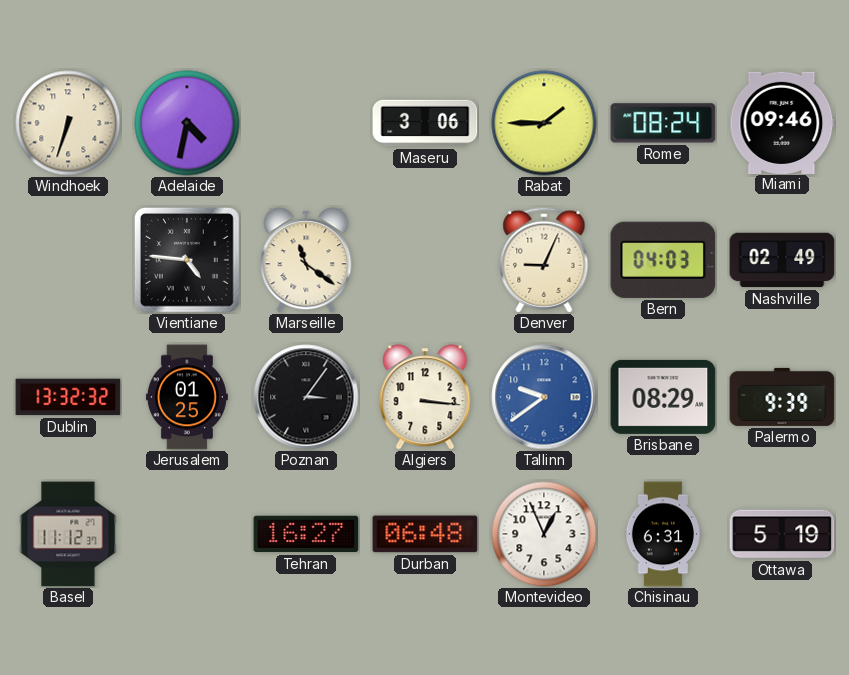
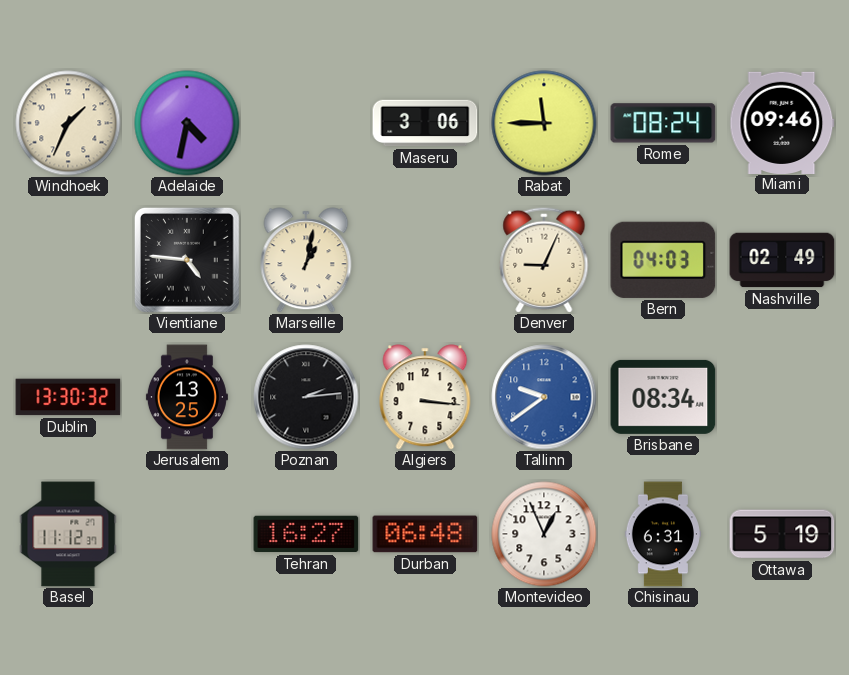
Windhoek: 6:33 -> 1:34
Rabat: 1:45 -> 11:45
Marseille: 11:21 -> 1:02
Dublin: 13:32 -> 13:30
Jerusalem: 01:25 -> 13:25
Poznan: 3:06 -> 2:14
Brisbane: 08:29 -> 08:34
Palermo: 9:39 -> none
